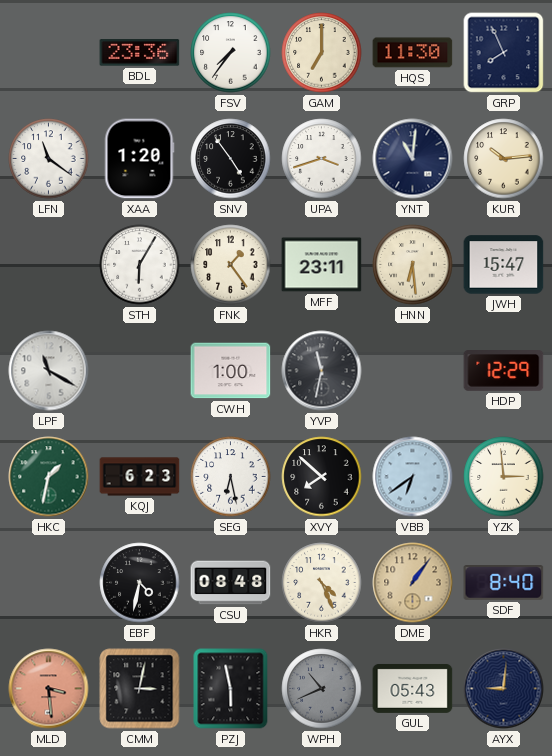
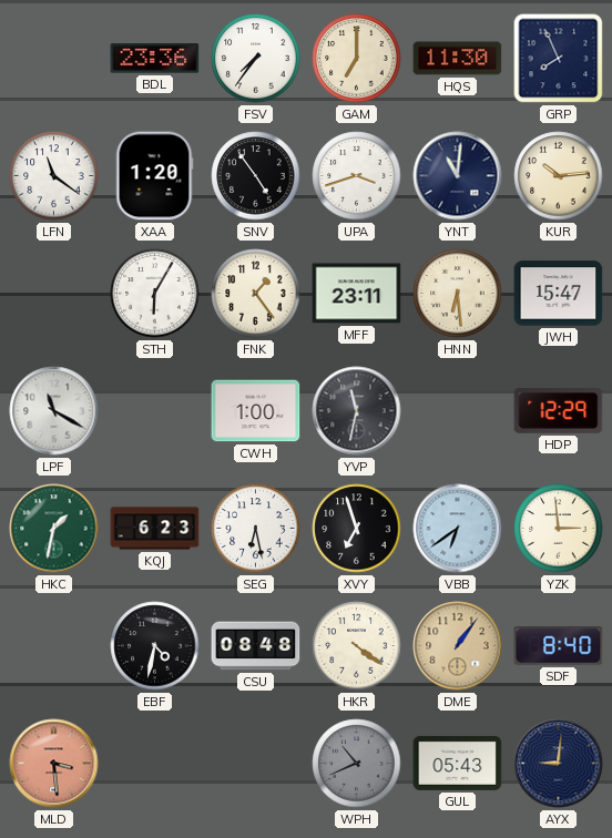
XVY: 7:52 -> 6:57
HKR: 4:26 -> 4:21
CMM: 3:02 -> none
PZJ: 5:58 -> none
